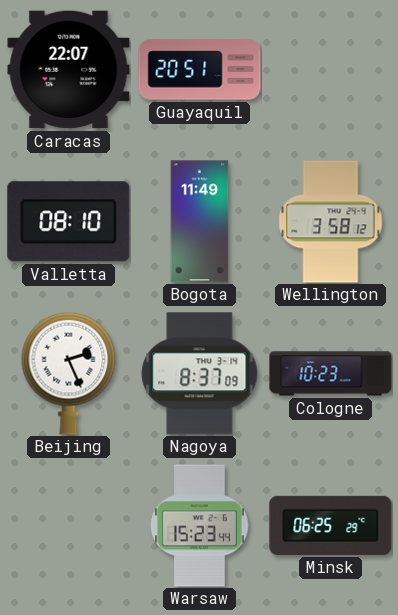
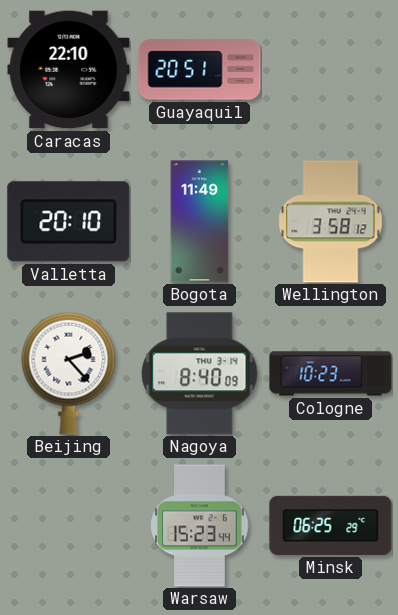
Caracas: 22:07 -> 22:10
Valletta: 08:10 -> 20:10
Beijing: 2:26 -> 2:23
Nagoya: 8:37 -> 8:40
